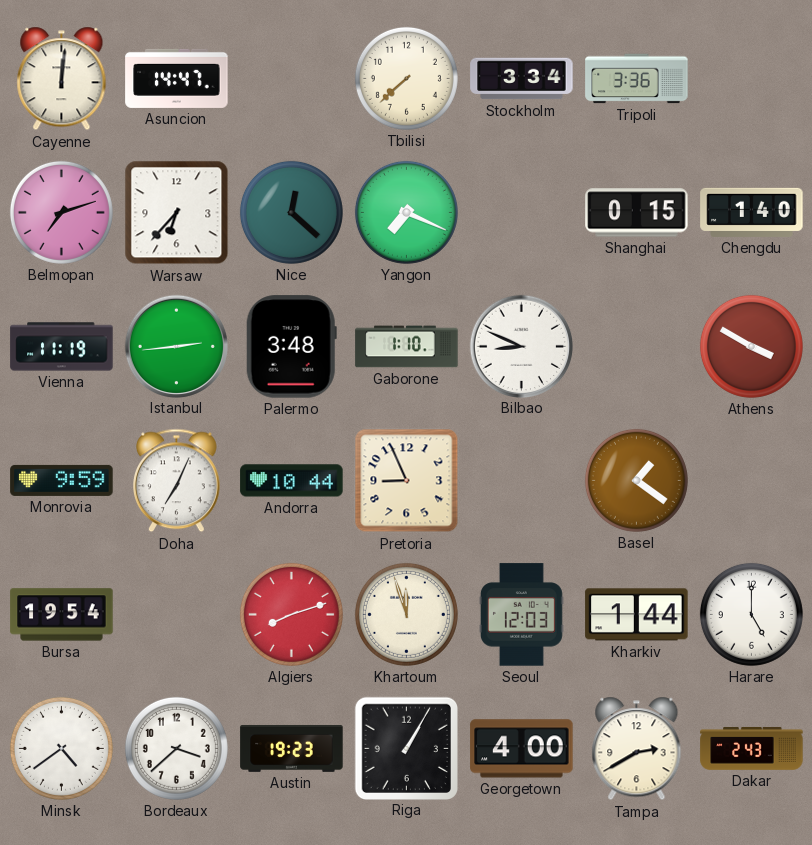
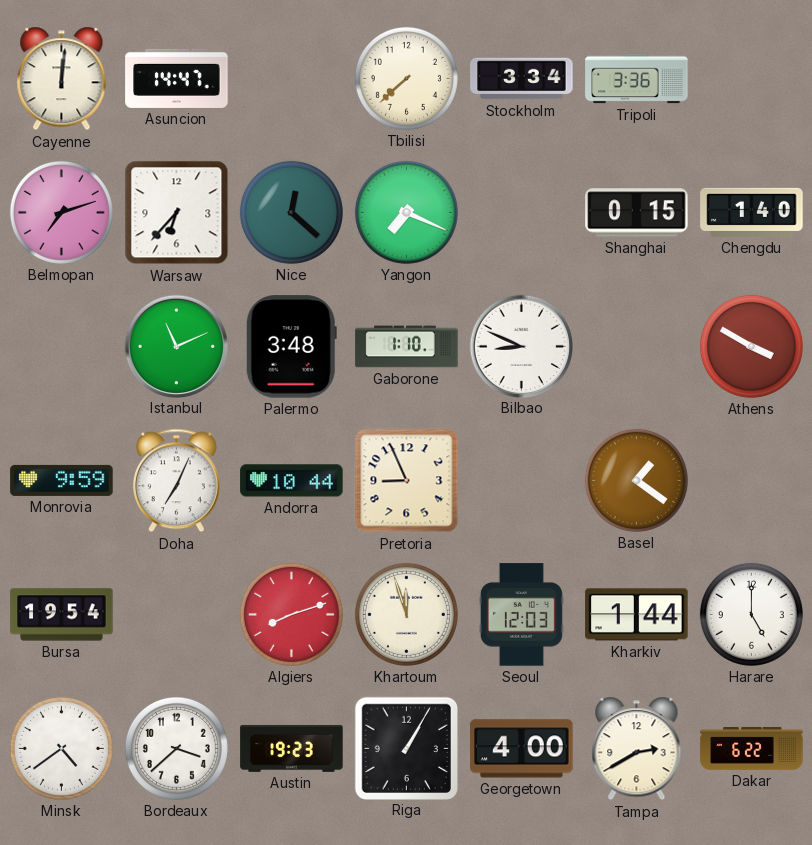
Vienna: 11:19 -> none
Istanbul: 2:44 -> 11:11
Dakar: 2:43 -> 6:22
